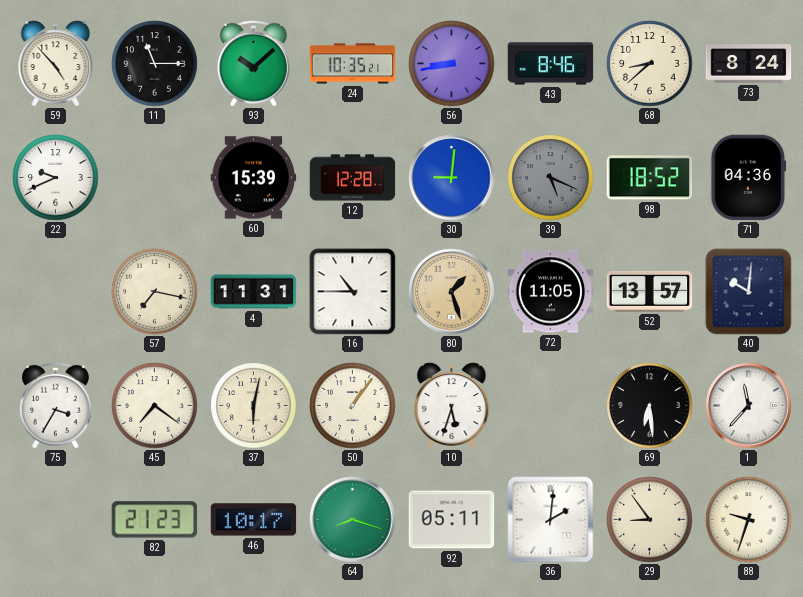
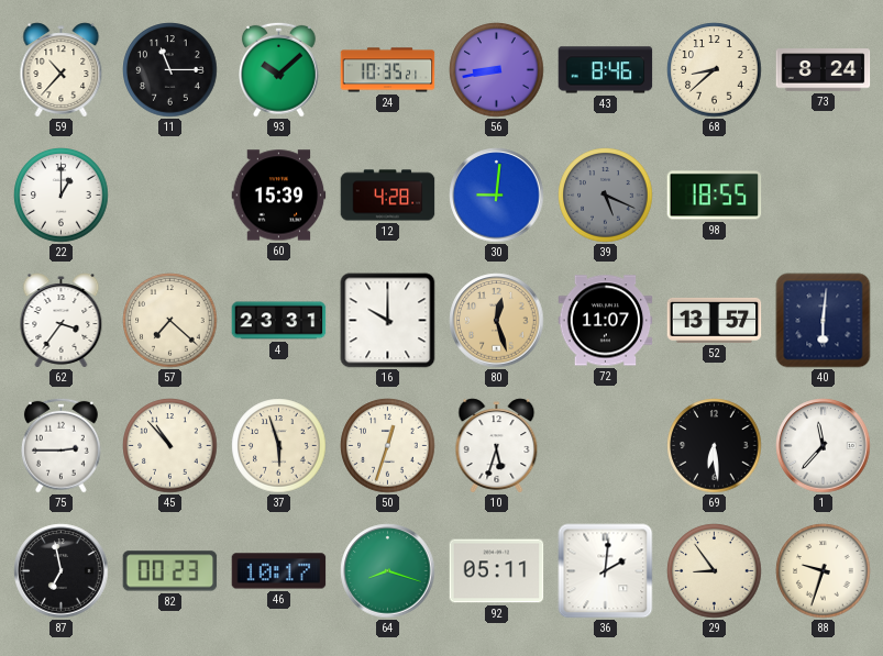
59: 4:53 -> 10:37
22: 9:41 -> 1:00
12: 12:28 -> 4:28
98: 18:52 -> 18:55
71: 04:36 -> none
62: none -> 3:36
57: 7:17 -> 7:22
4: 11:31 -> 23:31
16: 10:45 -> 10:00
80: 1:27 -> 12:27
72: 11:05 -> 11:07
40: 10:01 -> 6:01
75: 3:35 -> 2:45
45: 7:21 -> 10:53
37: 6:02 -> 5:57
50: 1:06 -> 12:33
87: none -> 6:58
82: 21:23 -> 00:23
